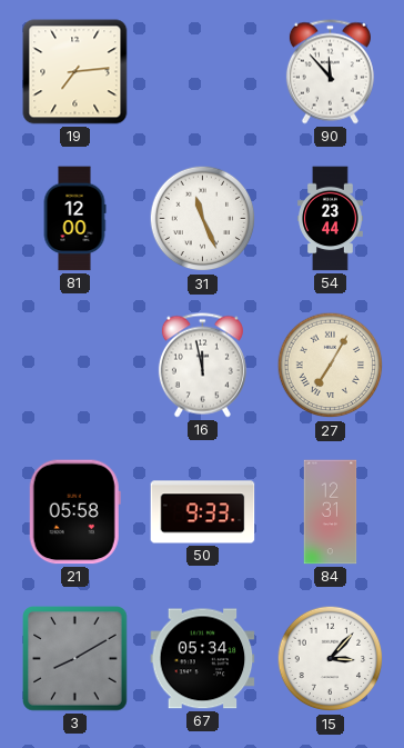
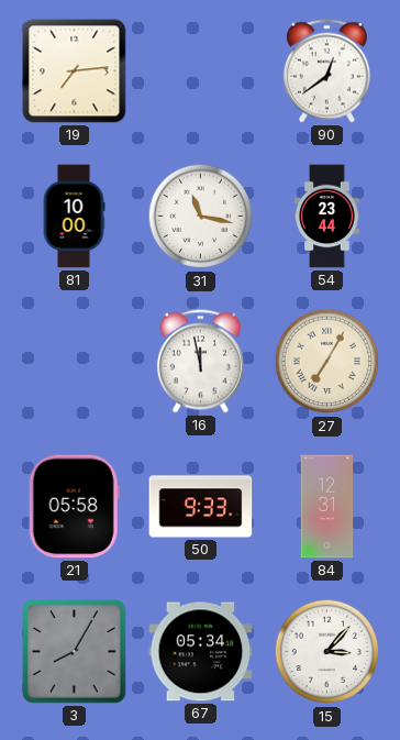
90: 11:53 -> 12:39
81: 12:00 -> 10:00
31: 11:26 -> 11:17
3: 8:10 -> 8:05
